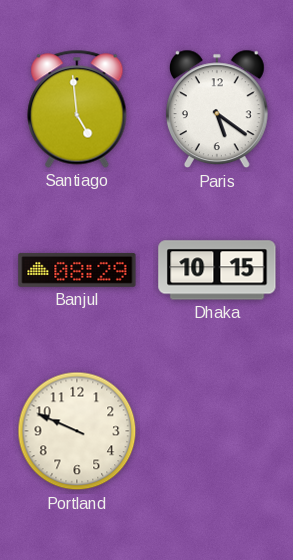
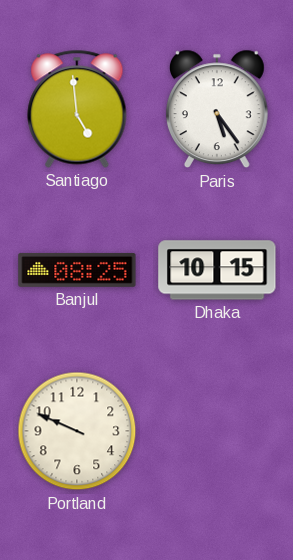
Paris: 5:21 -> 5:24
Banjul: 08:29 -> 08:25
